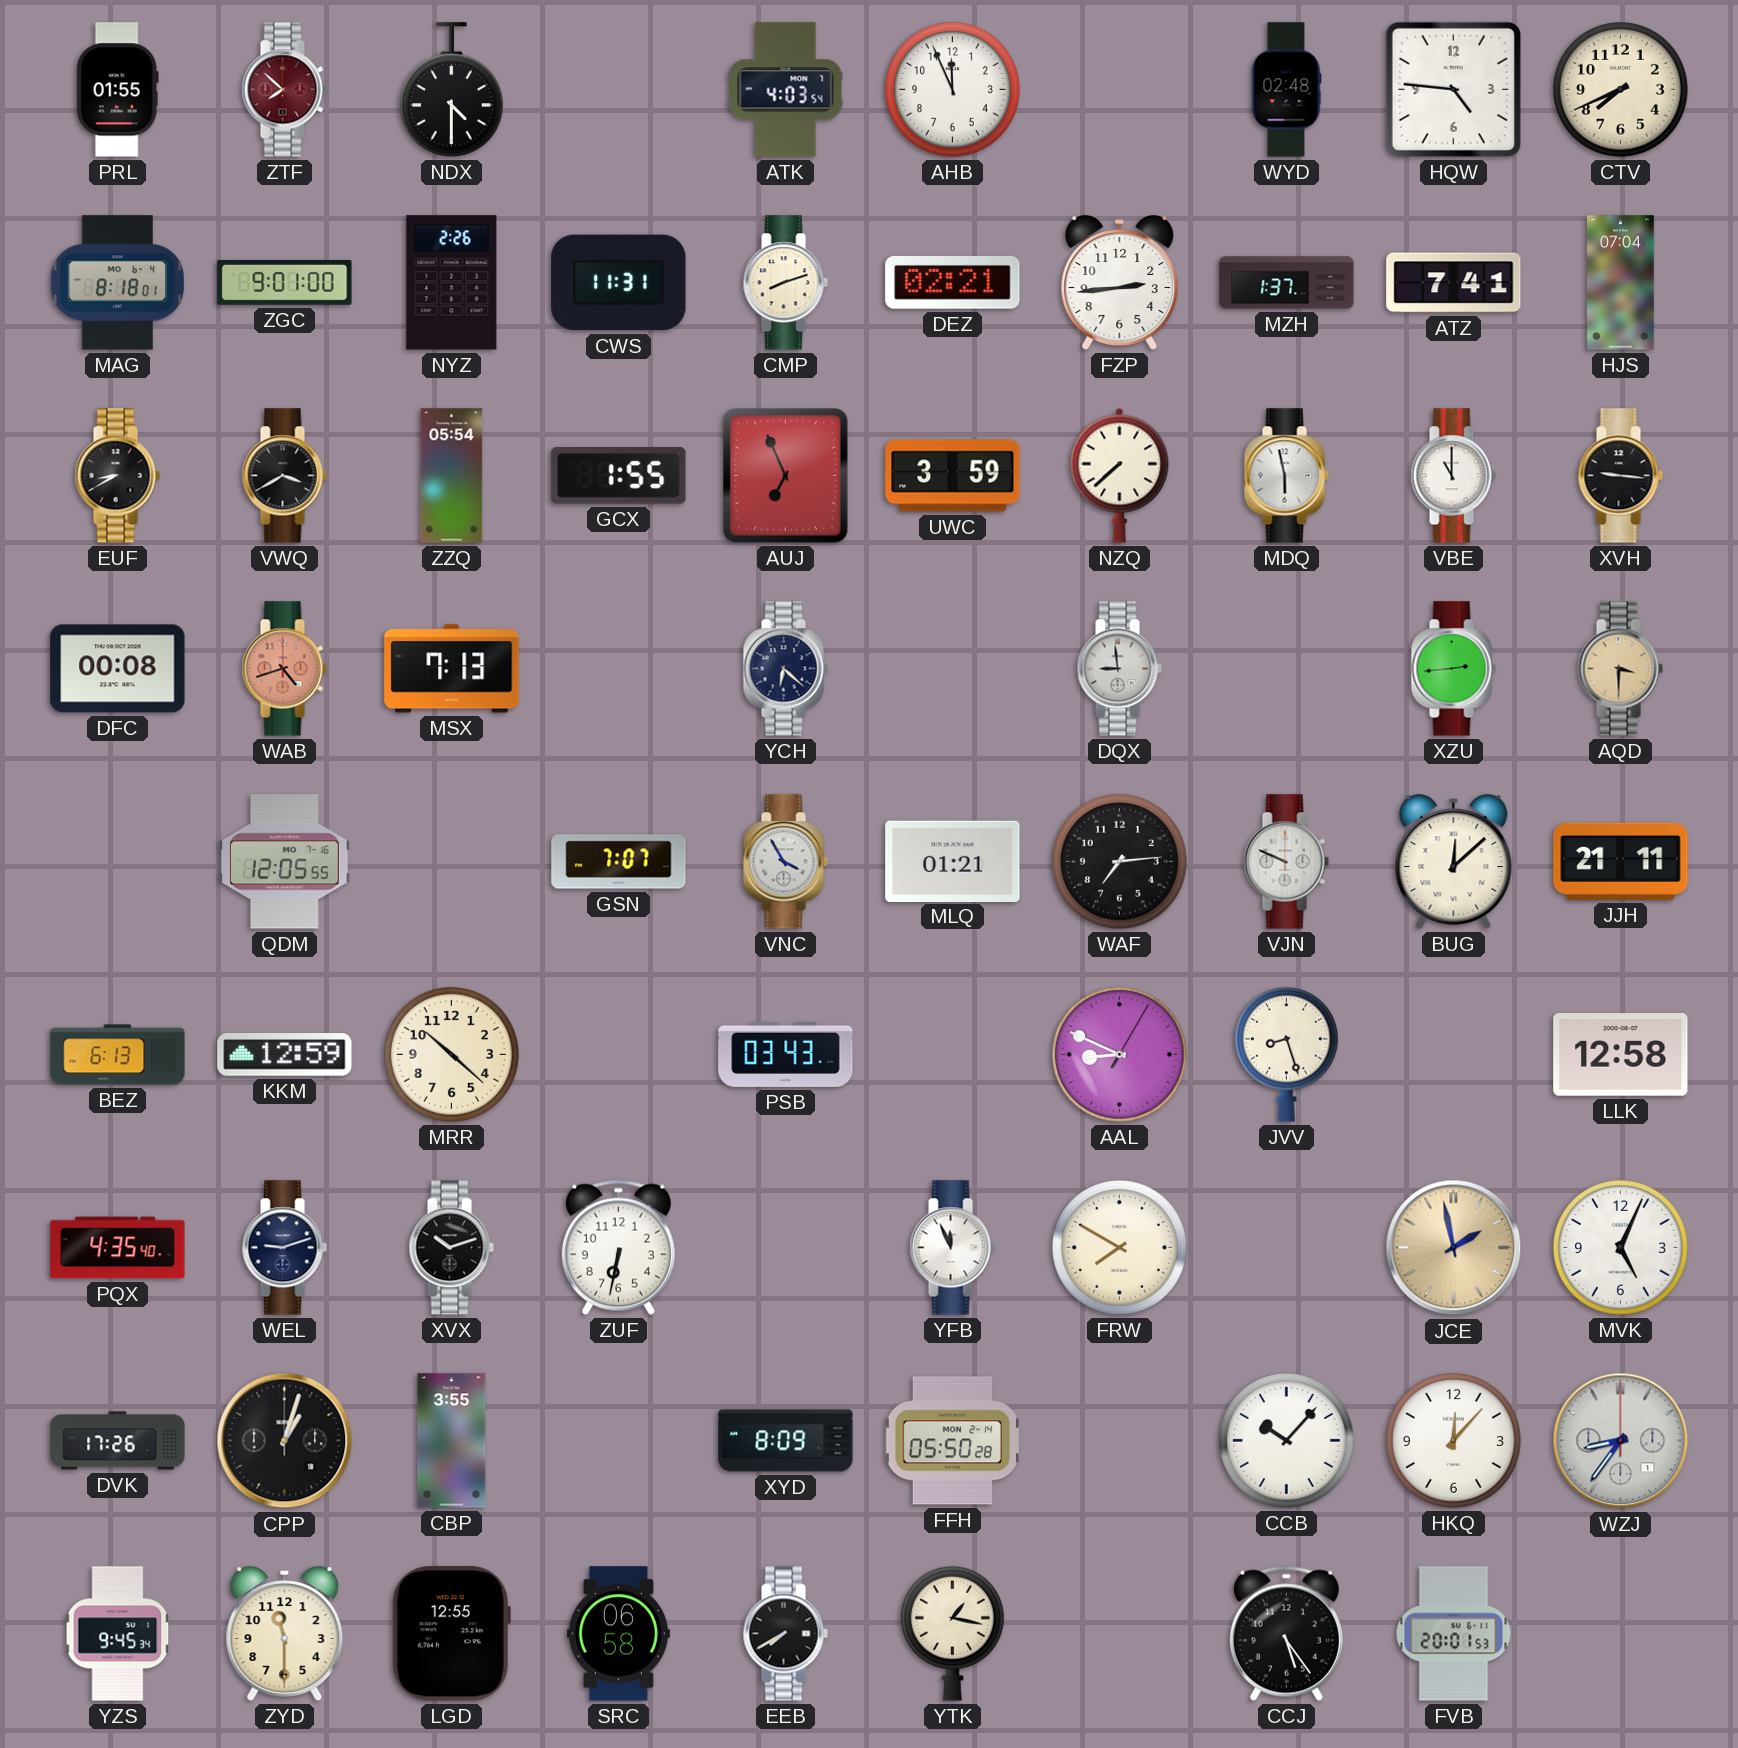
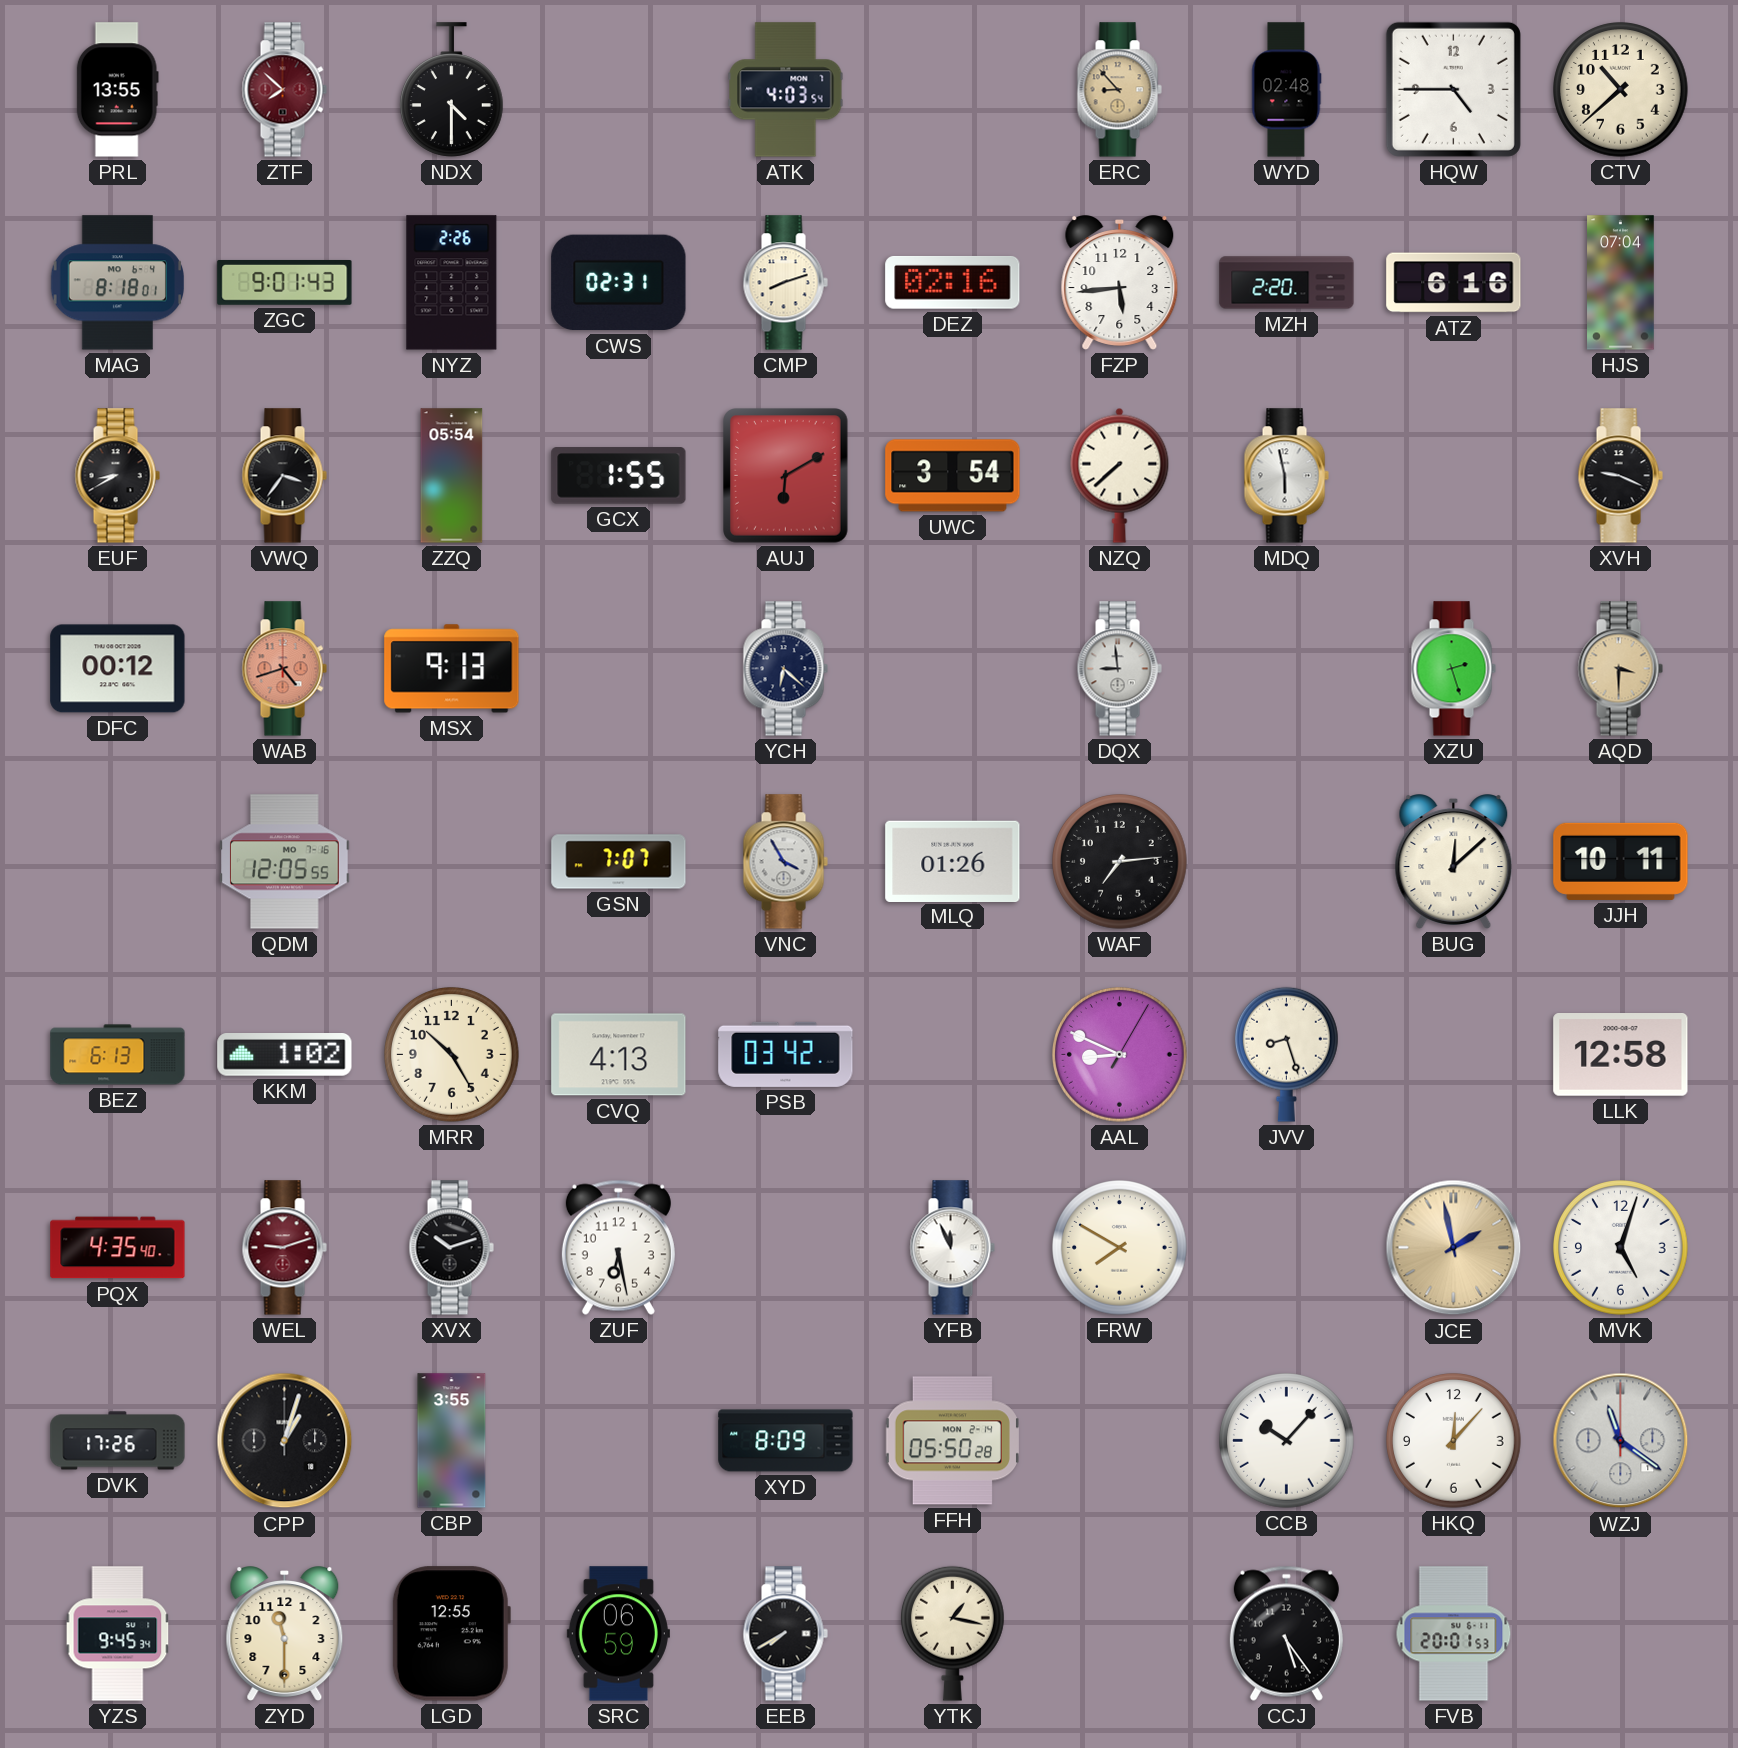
PRL: 01:55 -> 13:55
AHB: 11:56 -> none
ERC: none -> 8:53
HQW: 4:46 -> 4:45
CTV: 7:41 -> 10:38
ZGC: 9:01:00 -> 9:01:43
CWS: 11:31 -> 02:31
DEZ: 02:21 -> 02:16
FZP: 2:44 -> 5:44
MZH: 1:37 -> 2:20
ATZ: 7:41 -> 6:16
VWQ: 3:40 -> 3:36
AUJ: 6:56 -> 6:10
UWC: 3:59 -> 3:54
VBE: 11:00 -> none
XVH: 9:16 -> 9:19
DFC: 00:08 -> 00:12
MSX: 7:13 -> 9:13
XZU: 2:44 -> 2:27
MLQ: 01:21 -> 01:26
VJN: 9:49 -> none
JJH: 21:11 -> 10:11
KKM: 12:59 -> 1:02
MRR: 10:22 -> 10:25
CVQ: none -> 4:13
PSB: 03:43 -> 03:42
WEL dial: navy -> burgundy
ZUF: 6:32 -> 6:28
MVK: 5:04 -> 5:03
WZJ: 8:36 -> 11:21
SRC: 06:58 -> 06:59
